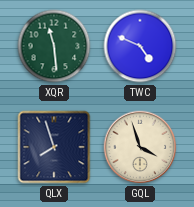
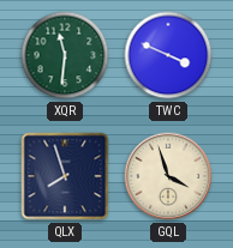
XQR: 11:29 -> 11:31
TWC: 4:49 -> 3:49
